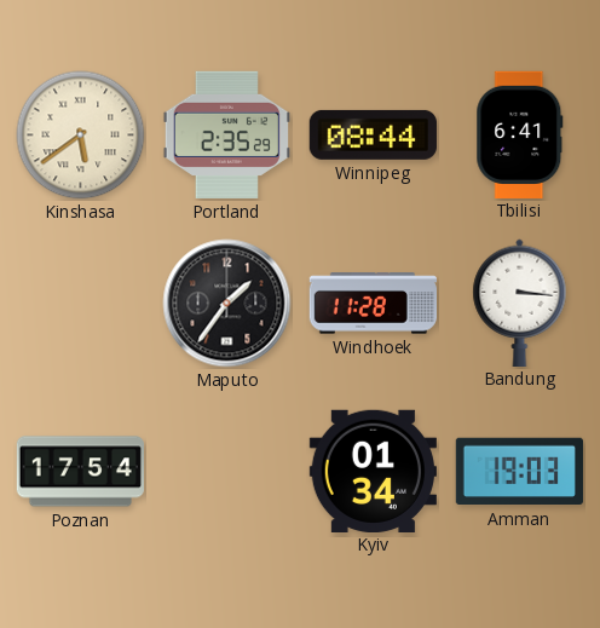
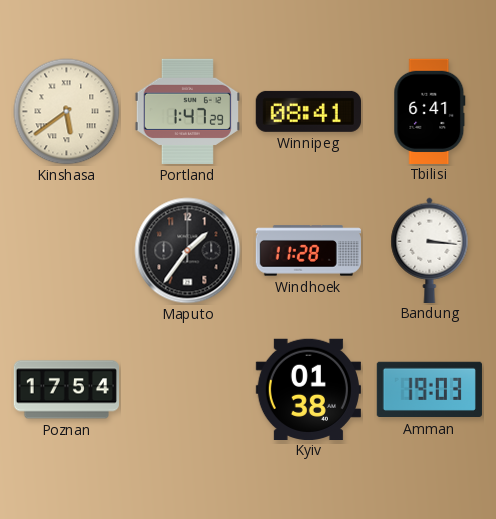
Portland: 2:35 -> 1:47
Winnipeg: 08:44 -> 08:41
Kyiv: 01:34 -> 01:38
